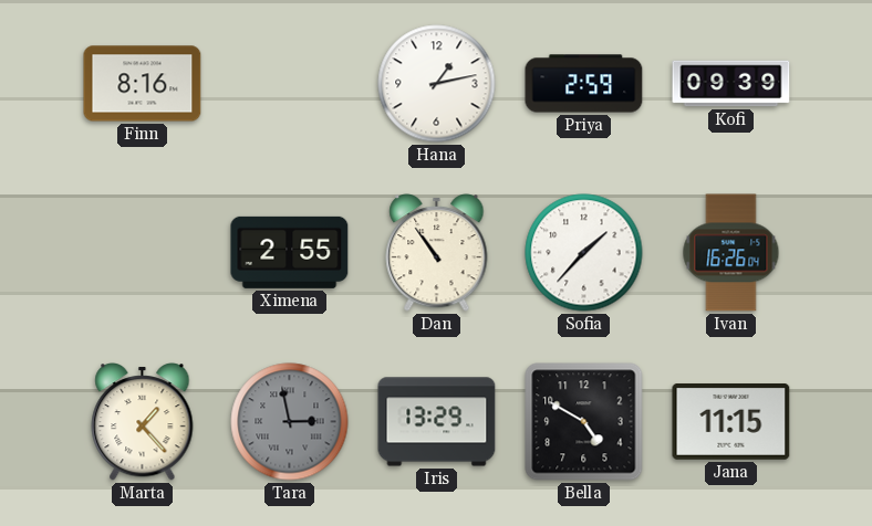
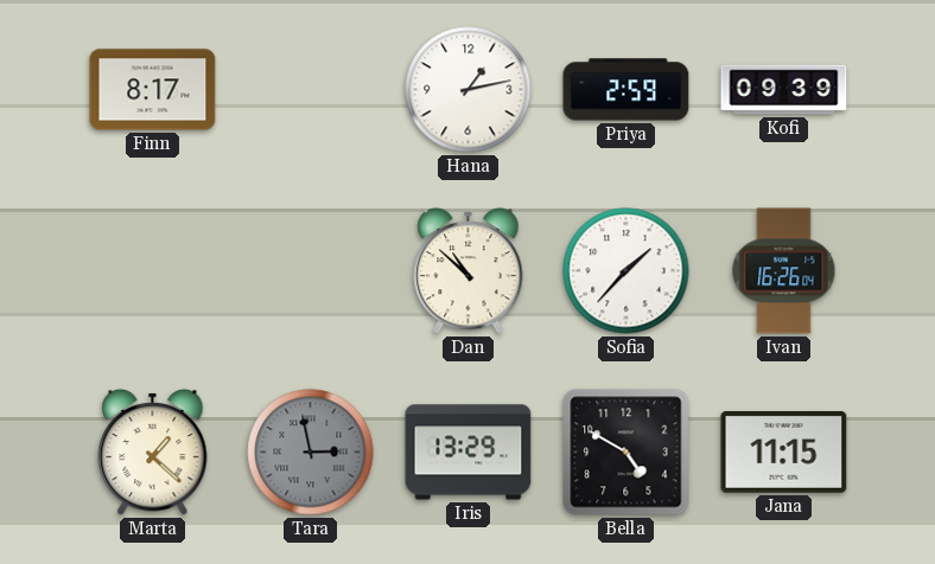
Finn: 8:16 -> 8:17
Ximena: 2:55 -> none
Dan: 10:54 -> 10:52
Marta: 1:23 -> 1:22
